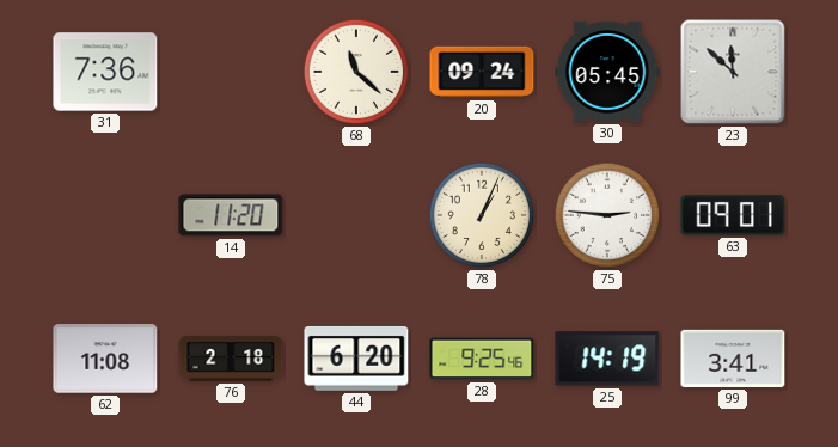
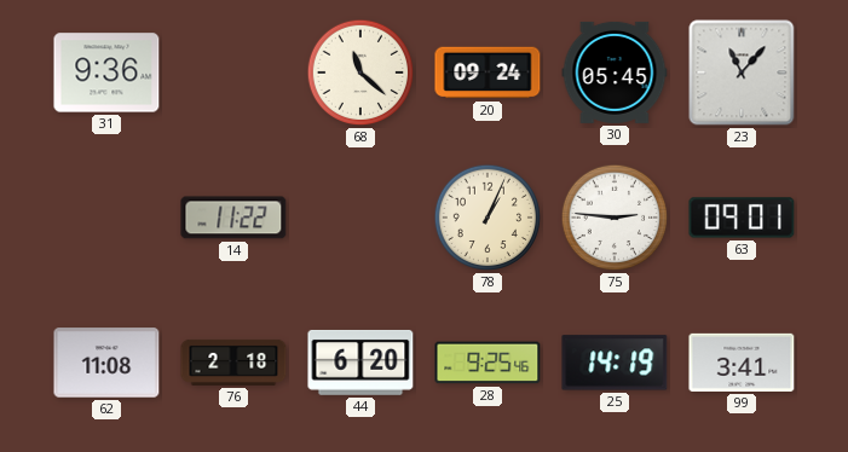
31: 7:36 -> 9:36
23: 11:52 -> 11:07
14: 11:20 -> 11:22
